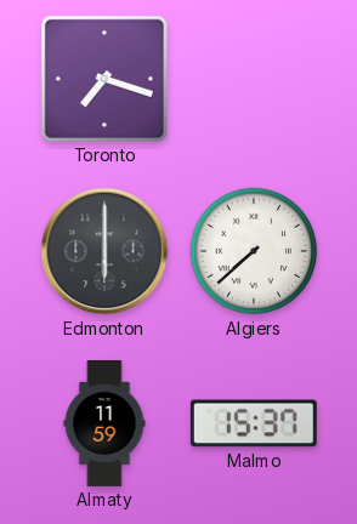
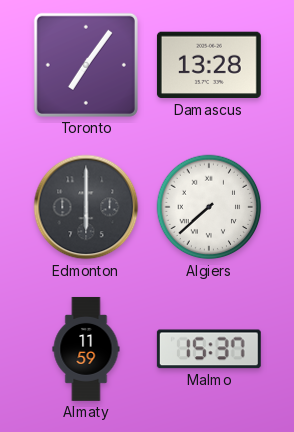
Toronto: 7:18 -> 7:06
Damascus: none -> 13:28
